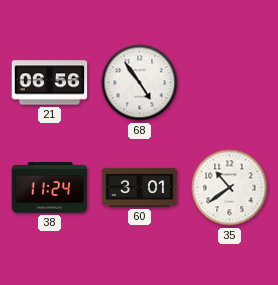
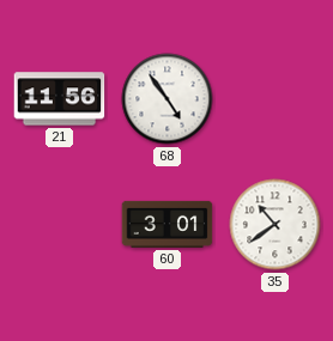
21: 06:56 -> 11:56
38: 11:24 -> none
